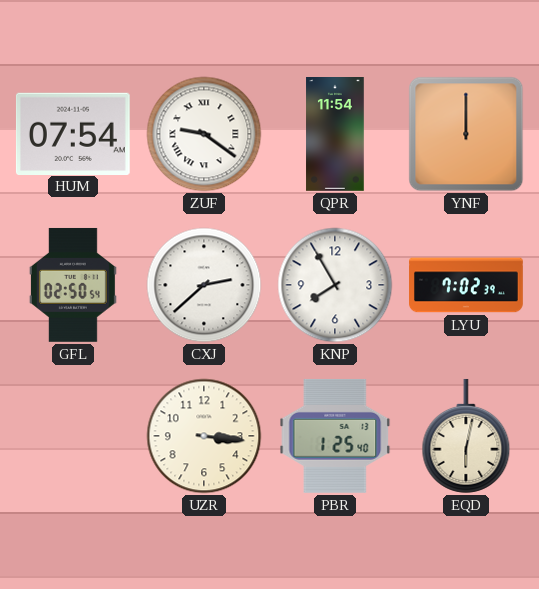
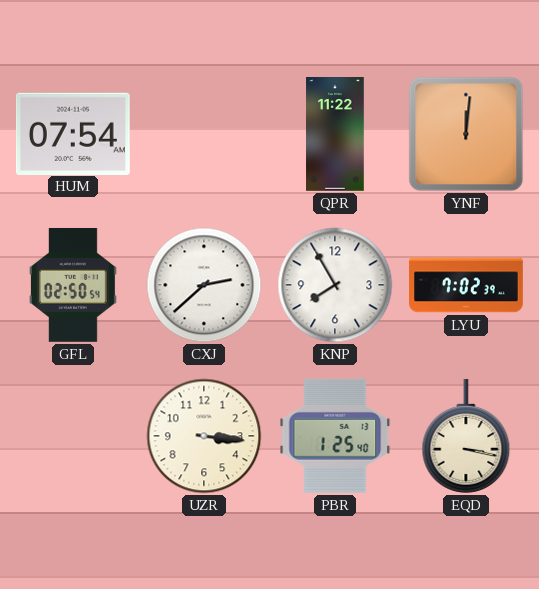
ZUF: 9:21 -> none
QPR: 11:54 -> 11:22
YNF: 12:00 -> 12:01
EQD: 6:02 -> 3:17
